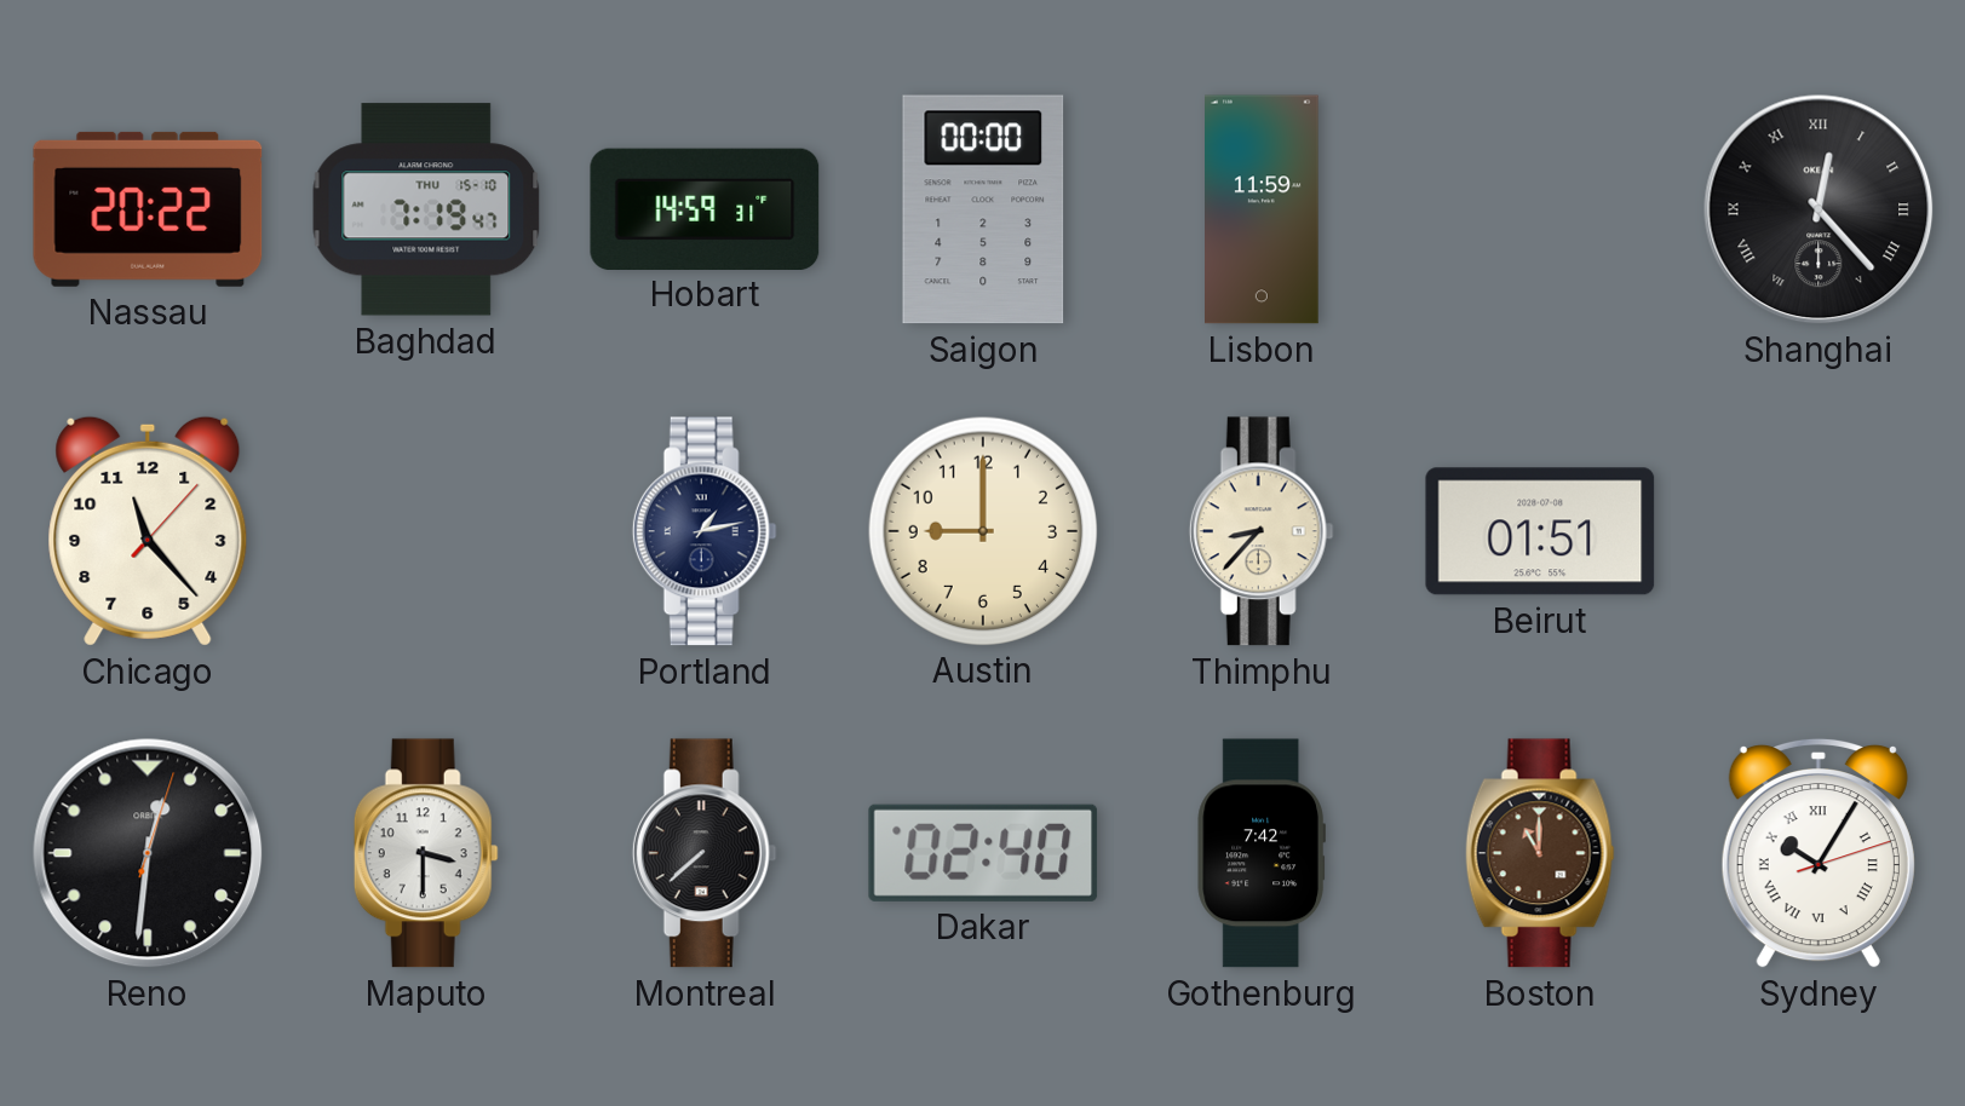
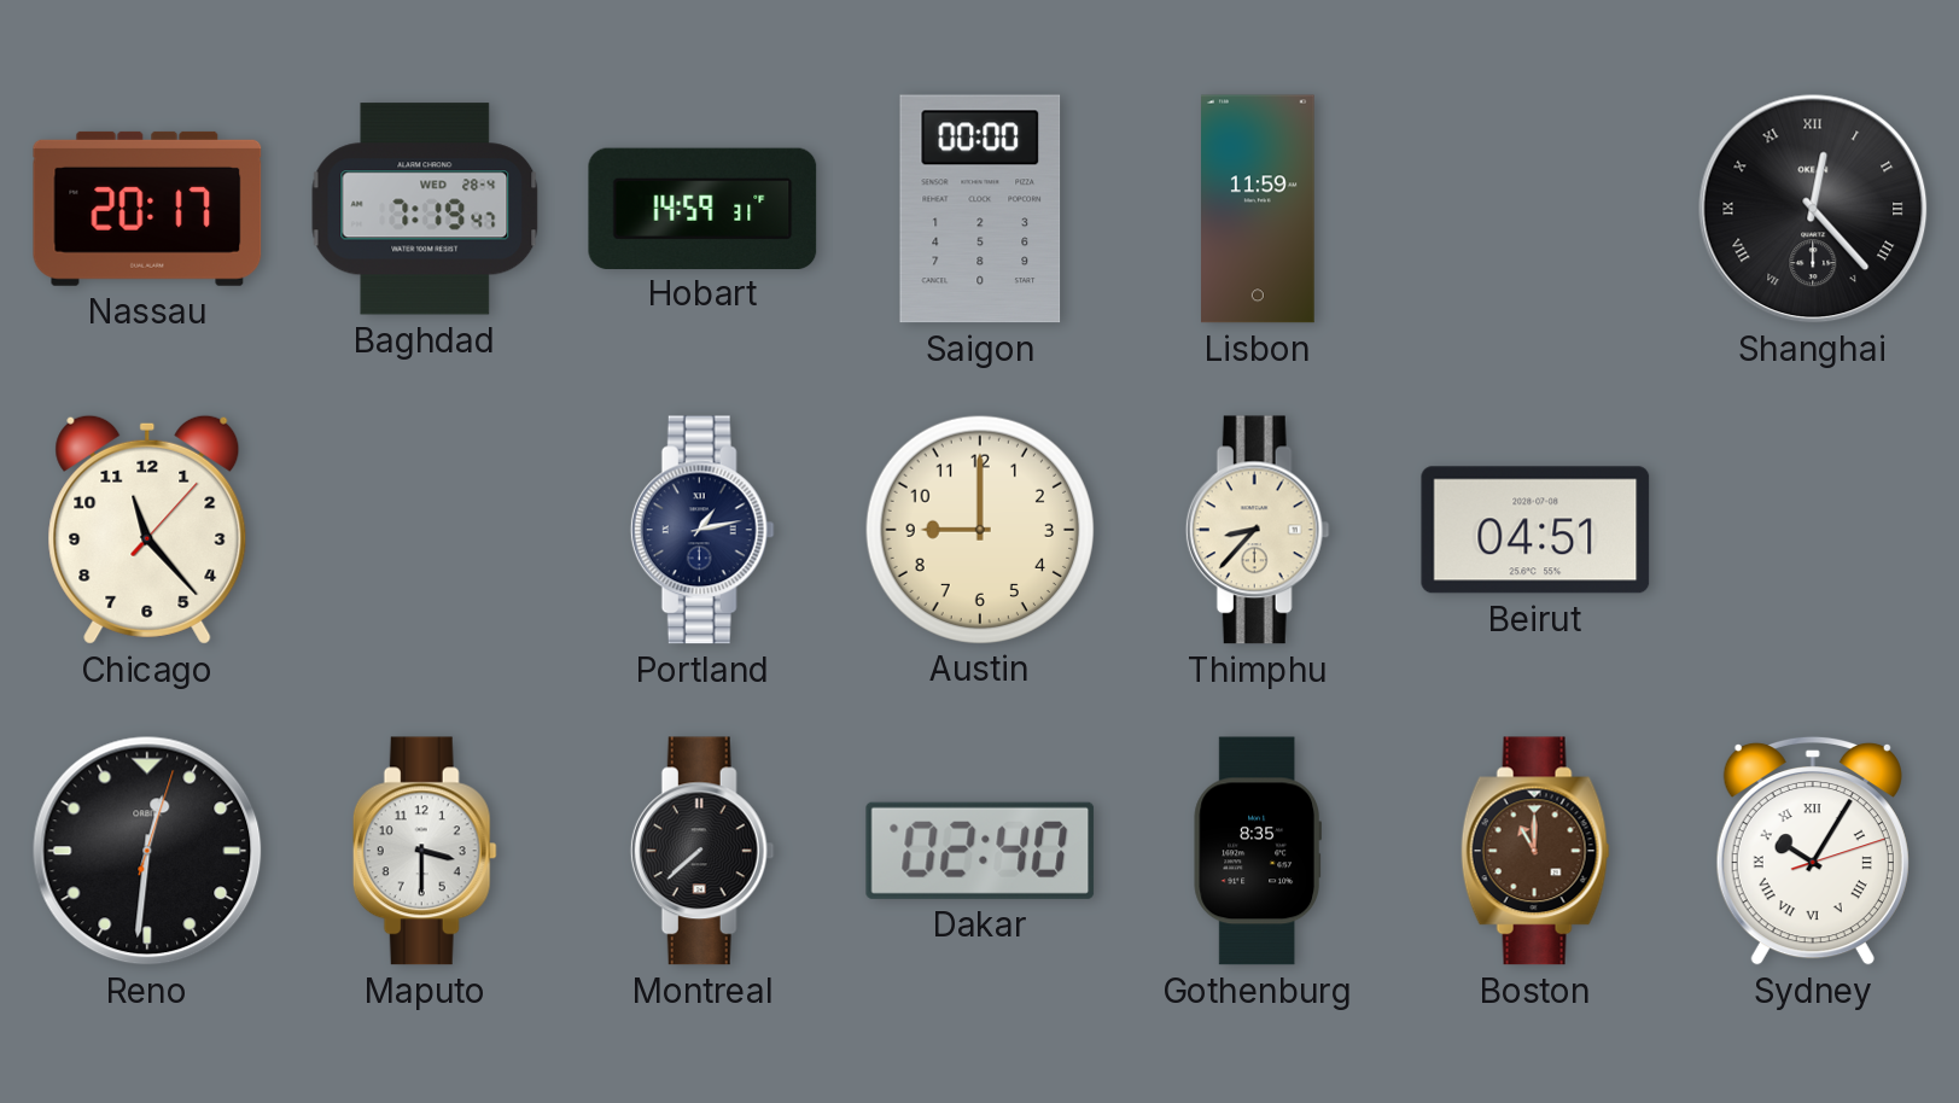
Nassau: 20:22 -> 20:17
Baghdad date: THU 15-10 -> WED 28-4
Beirut: 01:51 -> 04:51
Gothenburg: 7:42 -> 8:35
